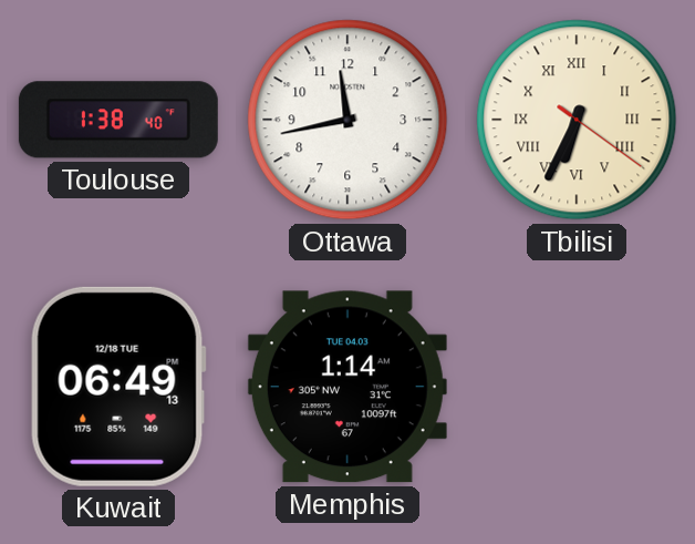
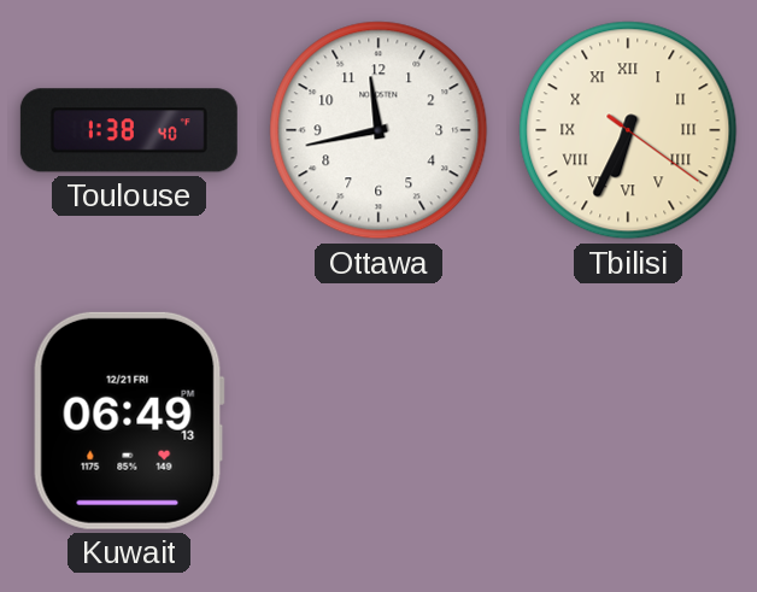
Kuwait date: 12/18 TUE -> 12/21 FRI
Memphis: 1:14 -> none
